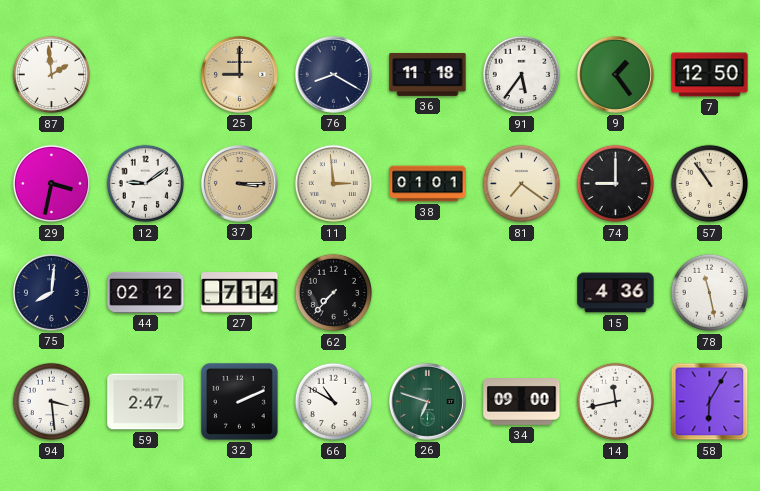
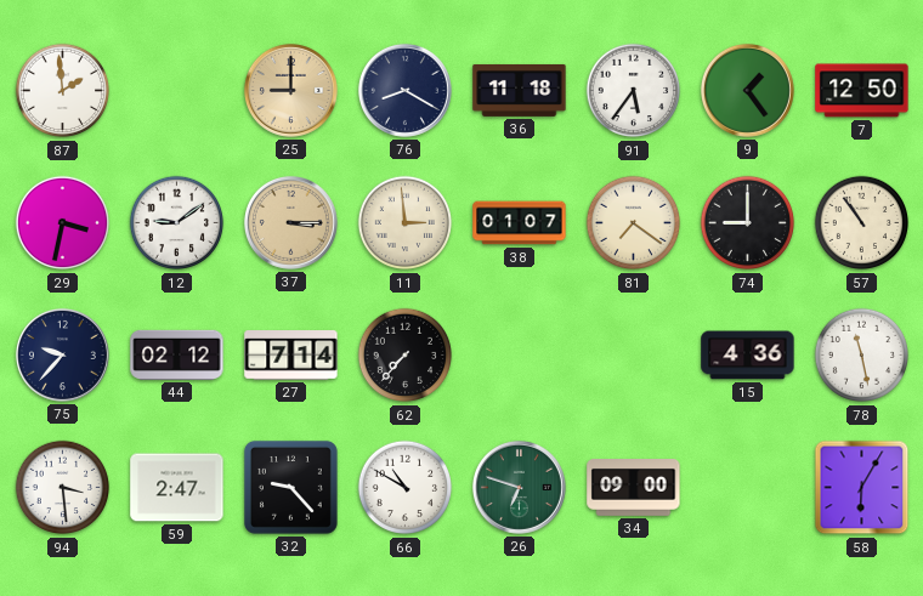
38: 01:01 -> 01:07
75: 8:01 -> 9:37
32: 2:11 -> 9:23
14: 11:43 -> none
